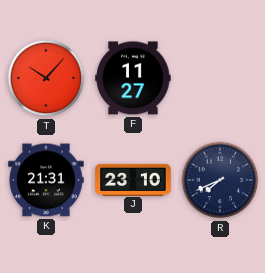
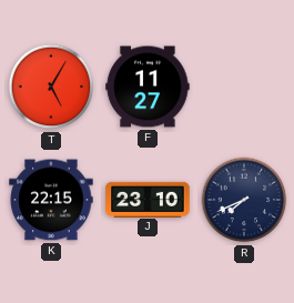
T: 10:07 -> 5:05
K: 21:31 -> 22:15
